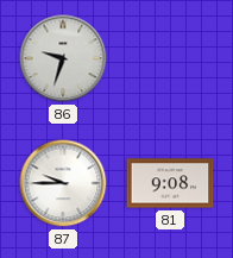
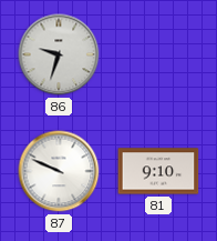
87: 9:45 -> 9:49
81: 9:08 -> 9:10
